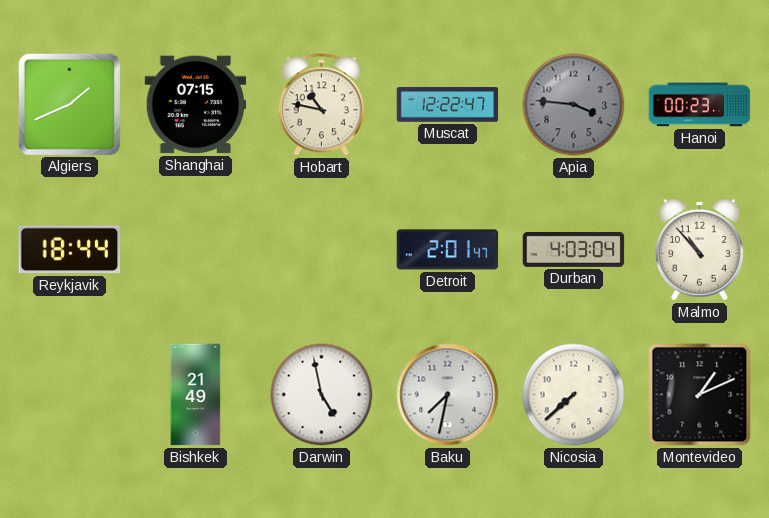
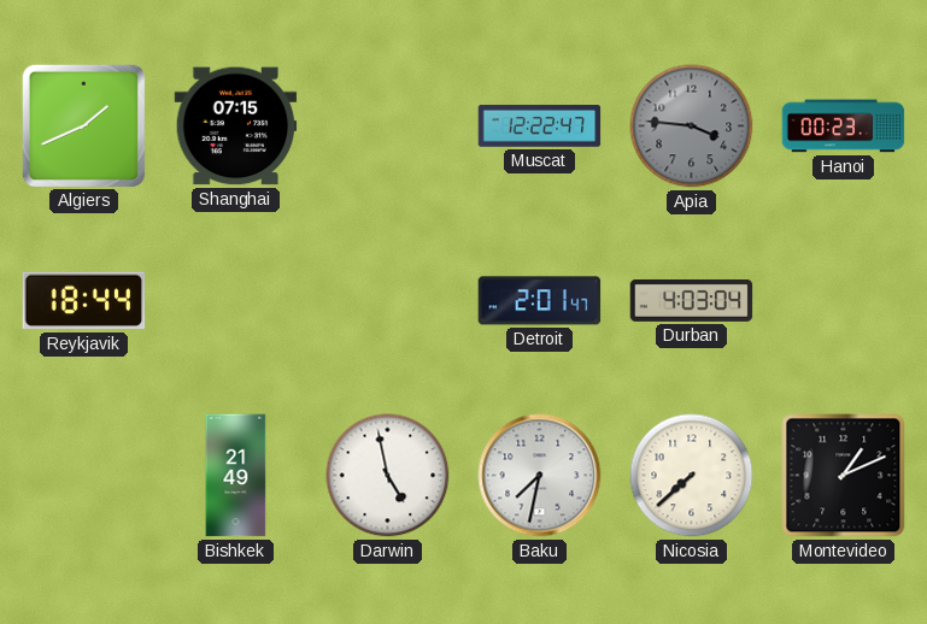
Hobart: 10:47 -> none
Malmo: 10:53 -> none
